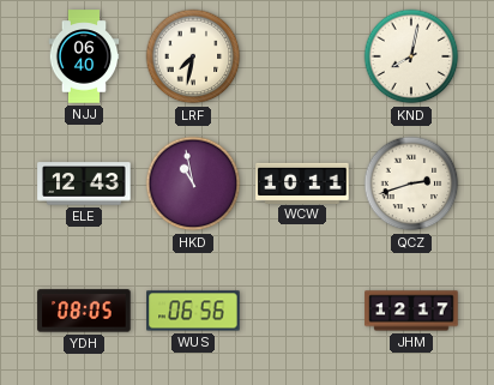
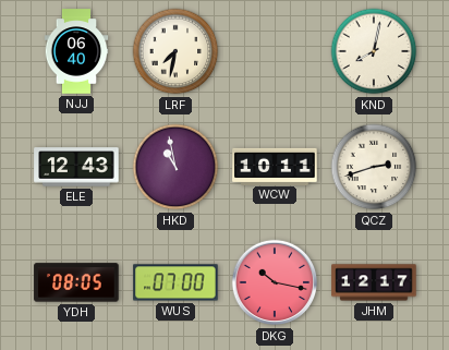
WUS: 06:56 -> 07:00
DKG: none -> 10:17
